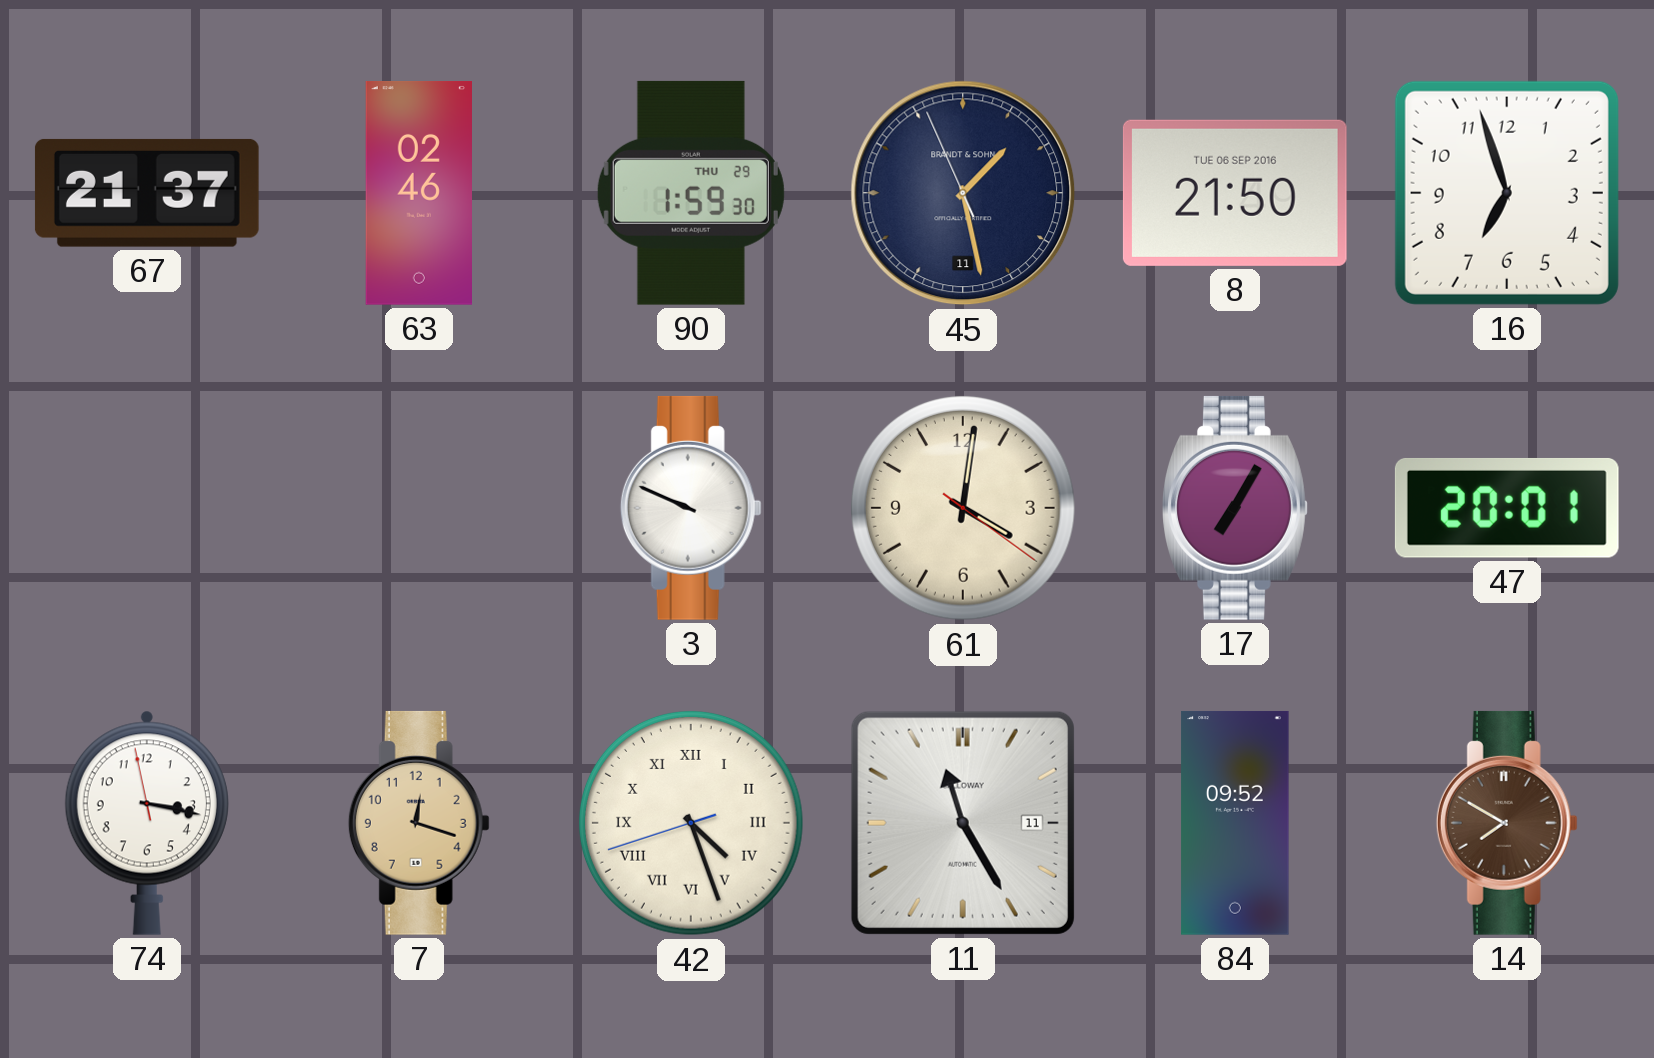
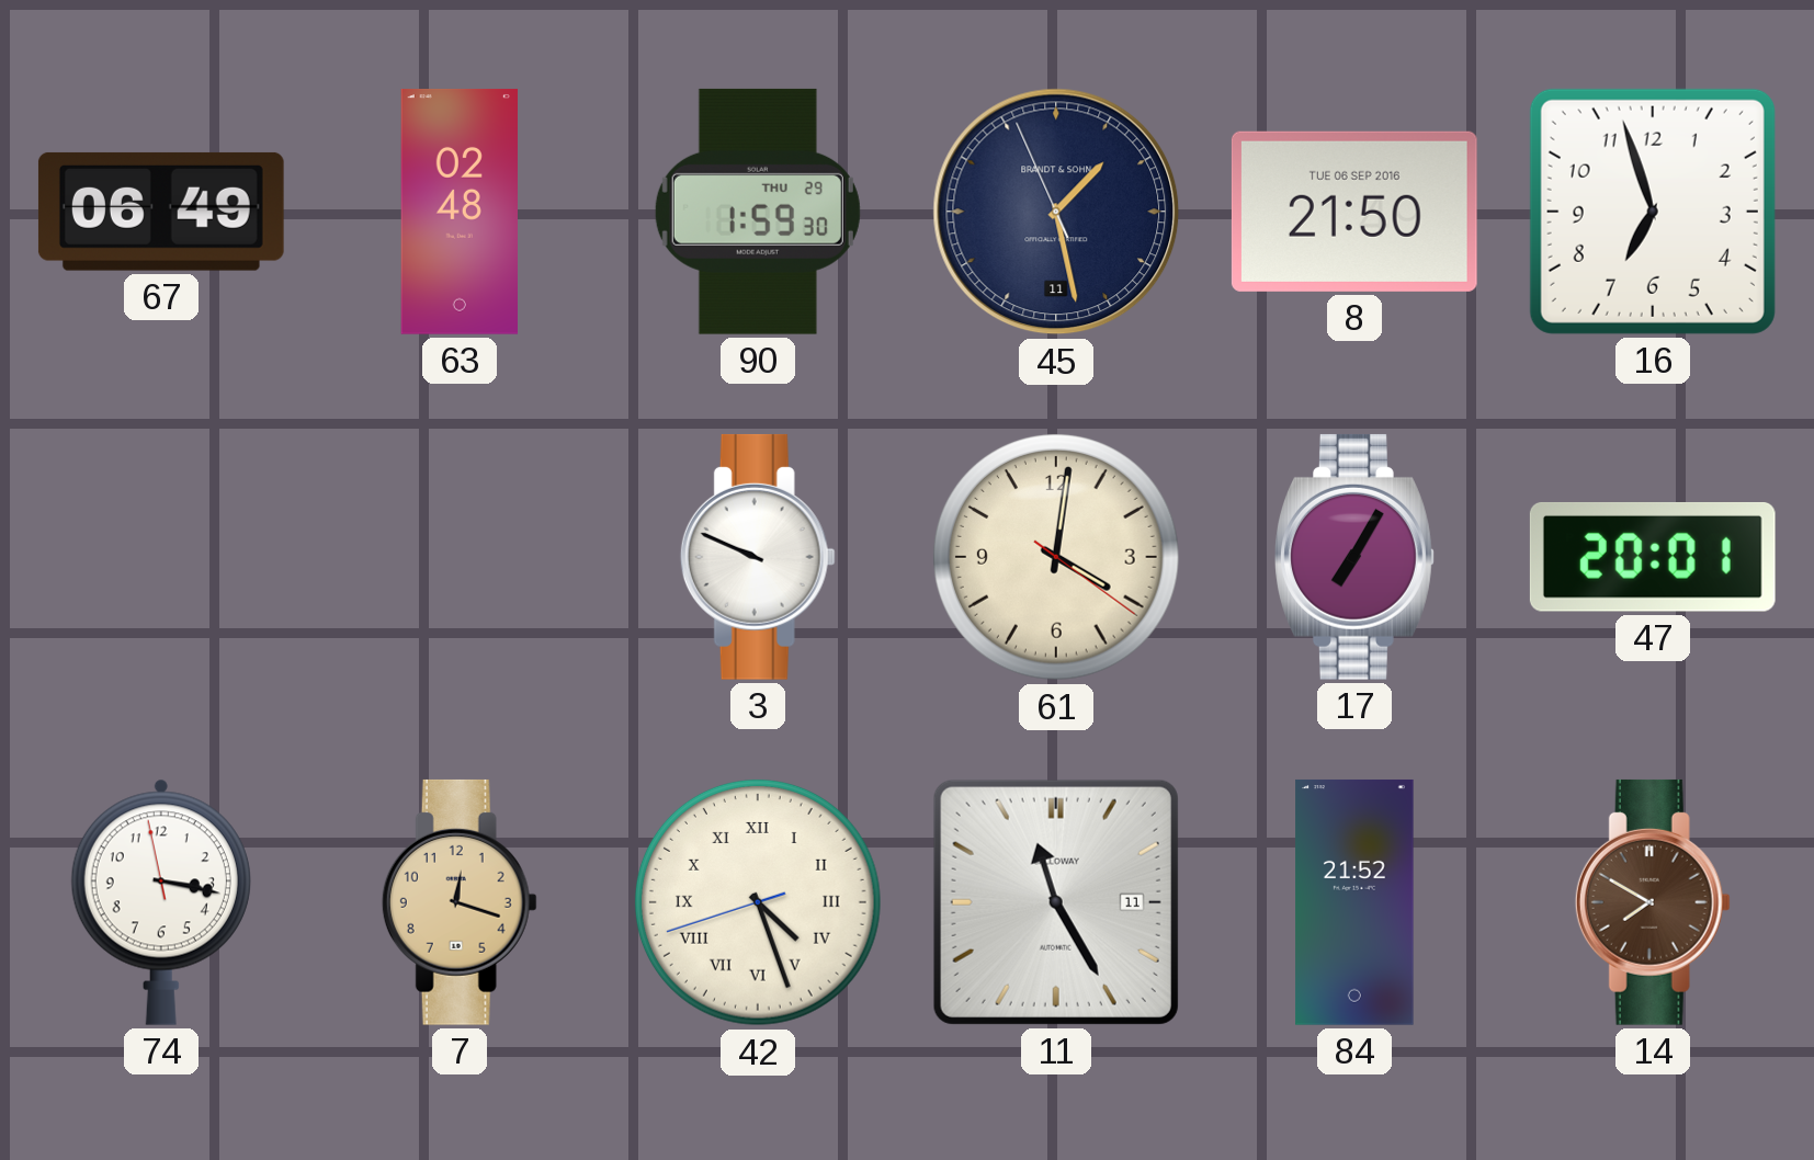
67: 21:37 -> 06:49
63: 02:46 -> 02:48
84: 09:52 -> 21:52
